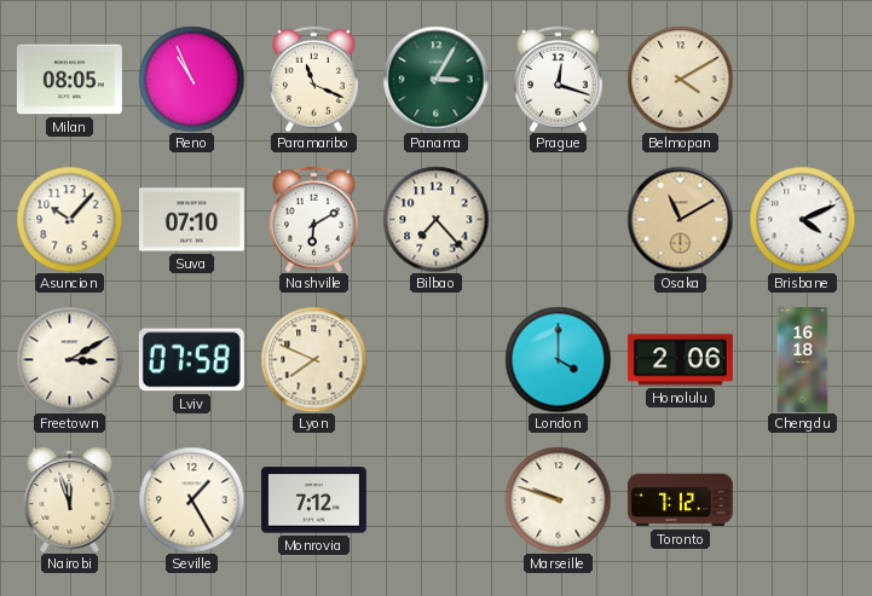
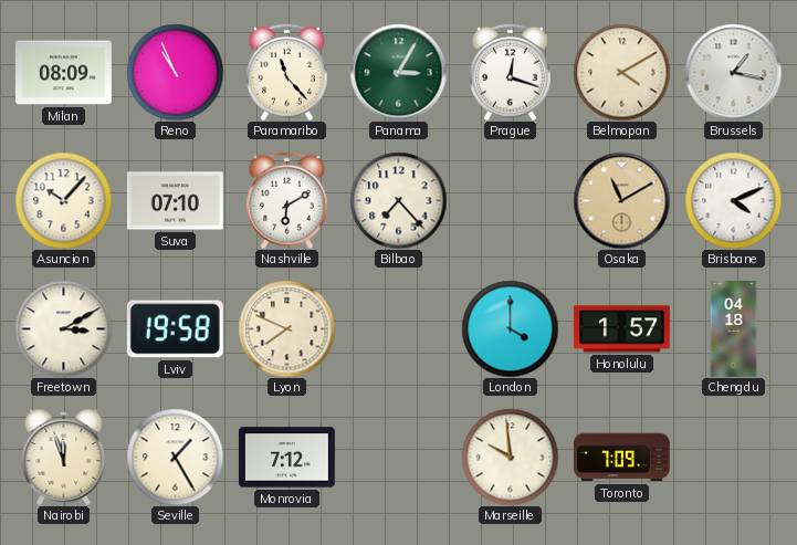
Milan: 08:05 -> 08:09
Paramaribo: 11:19 -> 11:23
Brussels: none -> 1:17
Lviv: 07:58 -> 19:58
Honolulu: 2:06 -> 1:57
Chengdu: 16:18 -> 04:18
Marseille: 9:48 -> 9:59
Toronto: 7:12 -> 7:09
